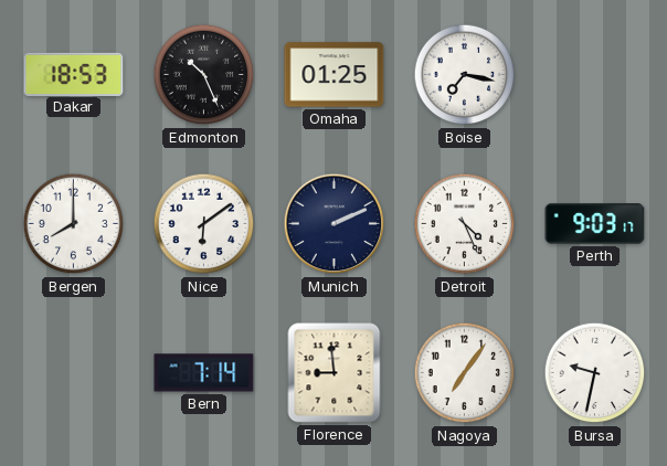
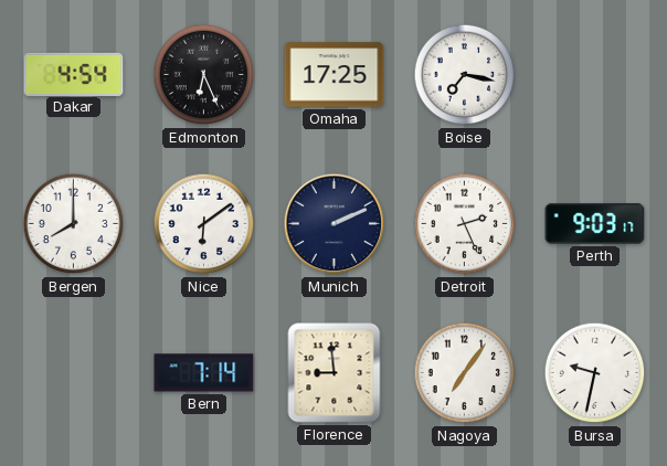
Dakar: 18:53 -> 4:54
Edmonton: 10:26 -> 6:26
Omaha: 01:25 -> 17:25
Detroit: 4:26 -> 2:26
